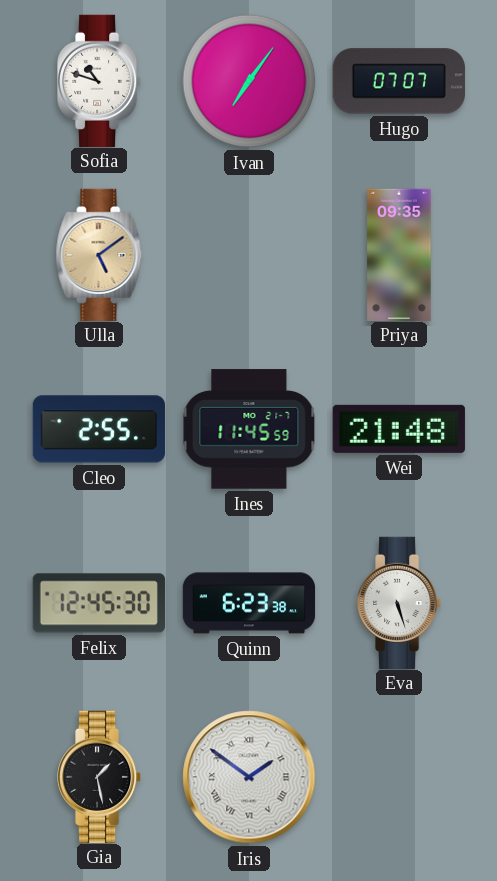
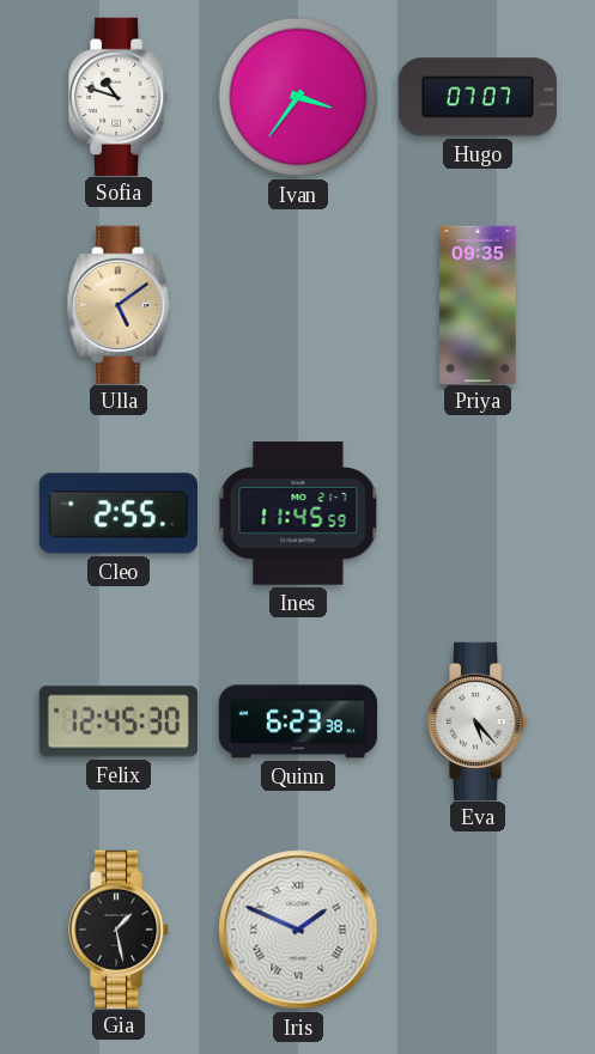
Ivan: 7:06 -> 3:36
Wei: 21:48 -> none
Eva: 5:27 -> 5:23
Iris: 1:51 -> 1:49
